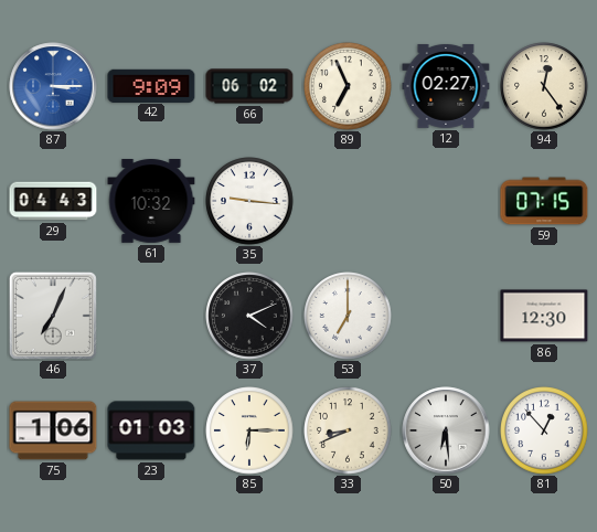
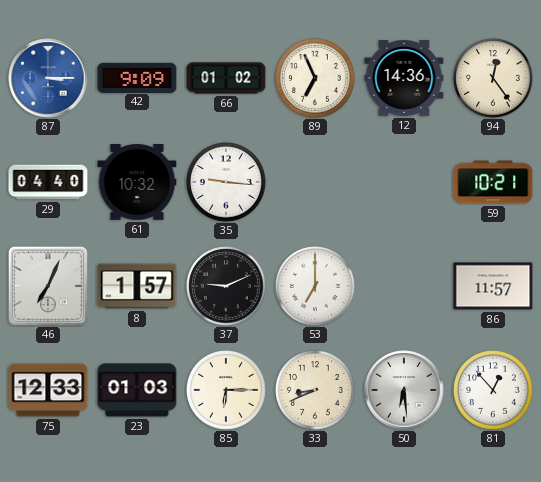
66: 06:02 -> 01:02
12: 02:27 -> 14:36
29: 04:43 -> 04:40
59: 07:15 -> 10:21
8: none -> 1:57
37: 4:11 -> 9:11
86: 12:30 -> 11:57
75: 1:06 -> 12:33
